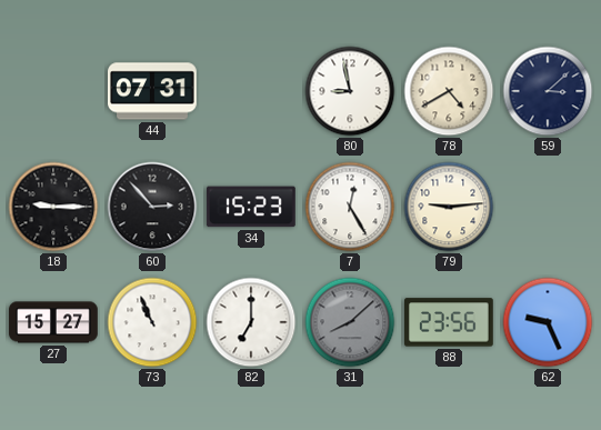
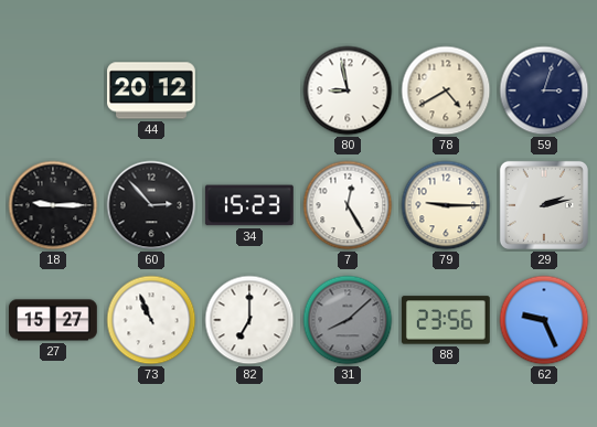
44: 07:31 -> 20:12
59: 3:08 -> 3:03
79: 9:14 -> 9:15
29: none -> 2:13
